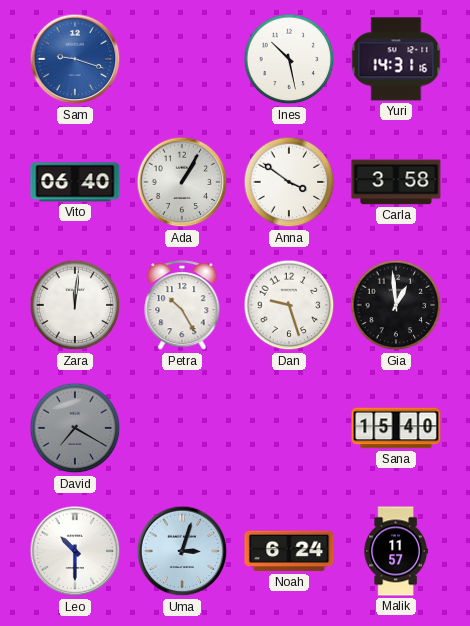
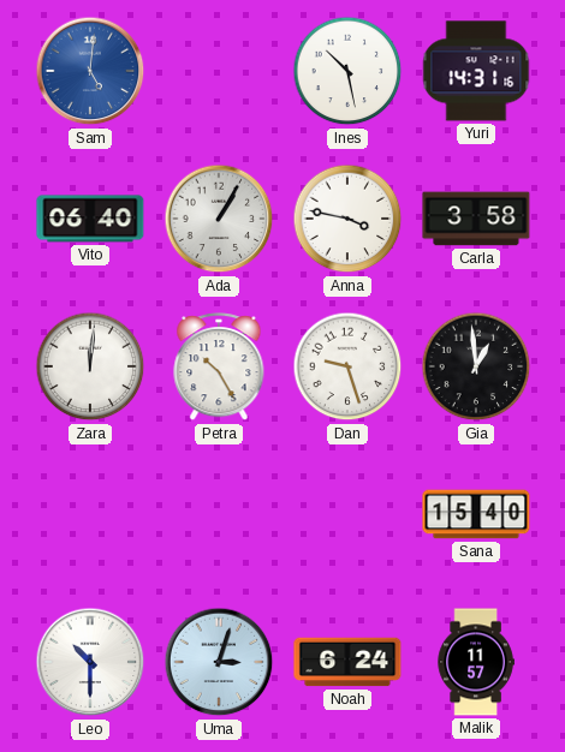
Sam: 9:18 -> 5:01
Anna: 3:51 -> 3:47
David: 7:20 -> none
